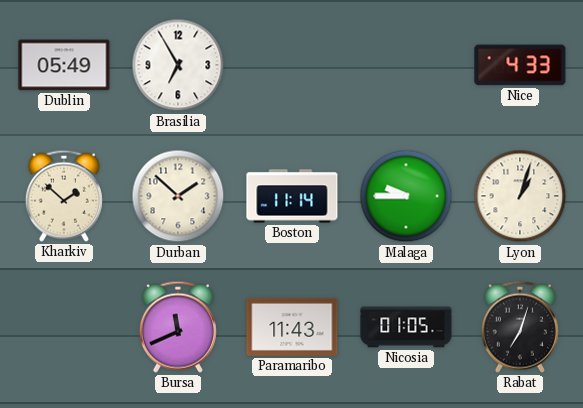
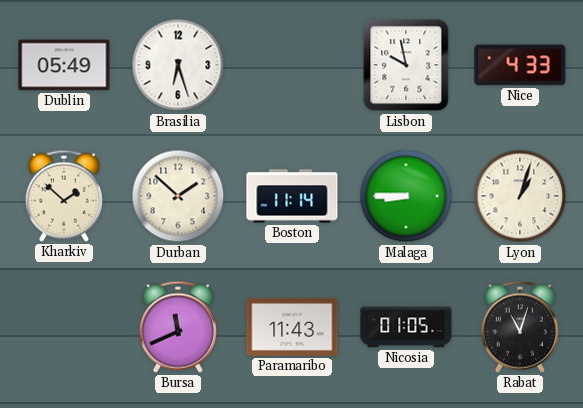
Brasilia: 6:55 -> 6:27
Lisbon: none -> 9:58
Malaga: 9:45 -> 8:45
Rabat: 7:03 -> 11:03
